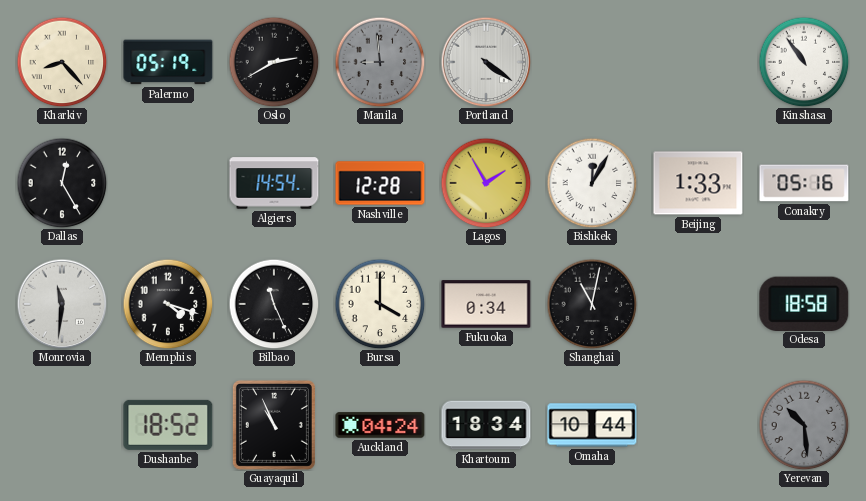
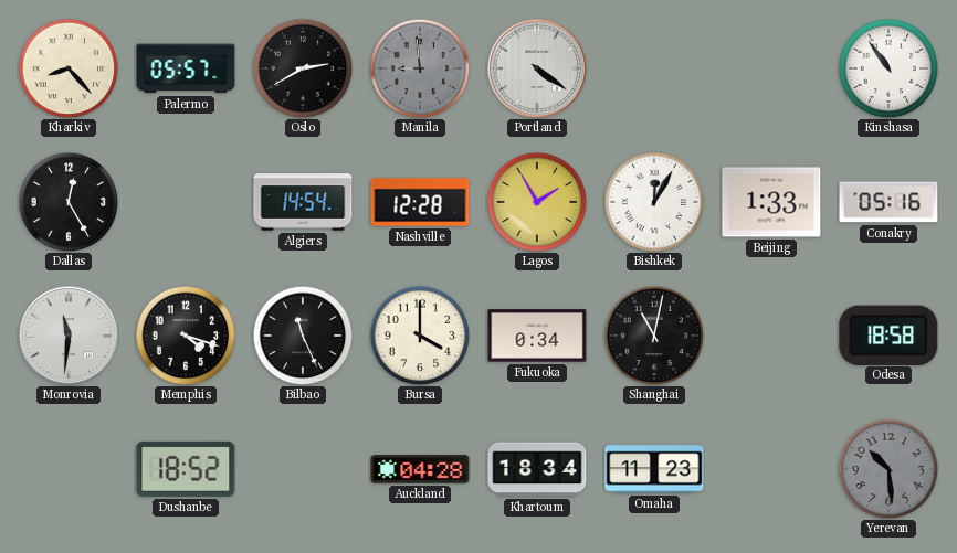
Palermo: 05:19 -> 05:57
Guayaquil: 10:56 -> none
Auckland: 04:24 -> 04:28
Omaha: 10:44 -> 11:23
